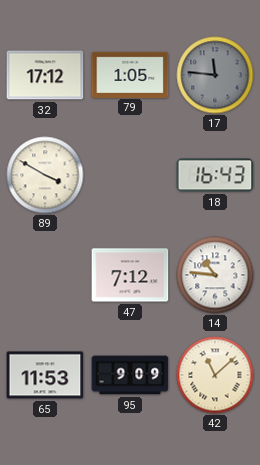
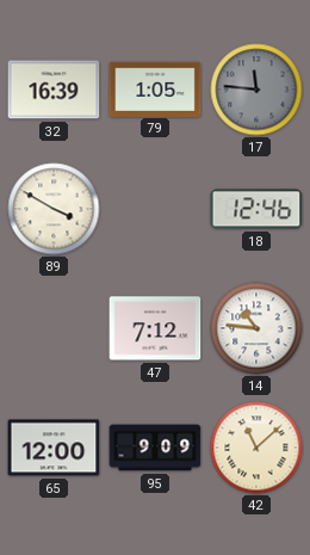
32: 17:12 -> 16:39
18: 16:43 -> 12:46
65: 11:53 -> 12:00
